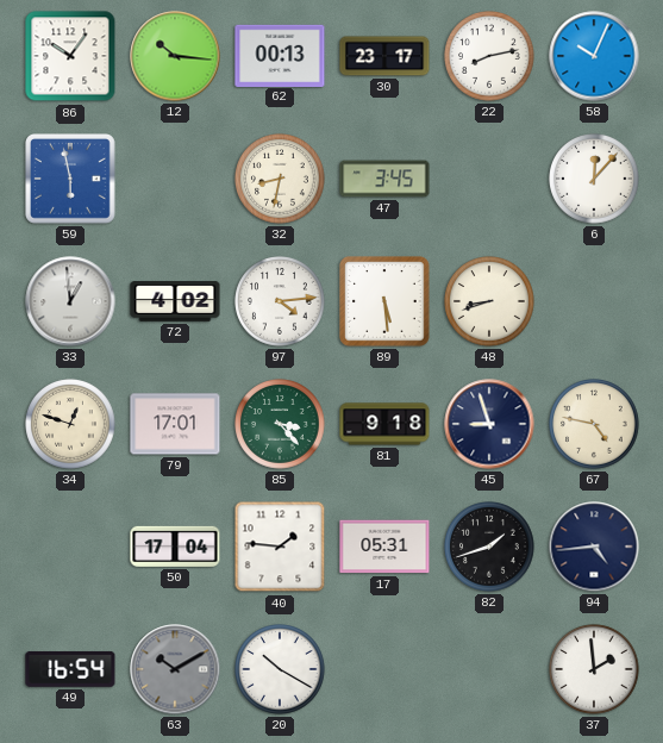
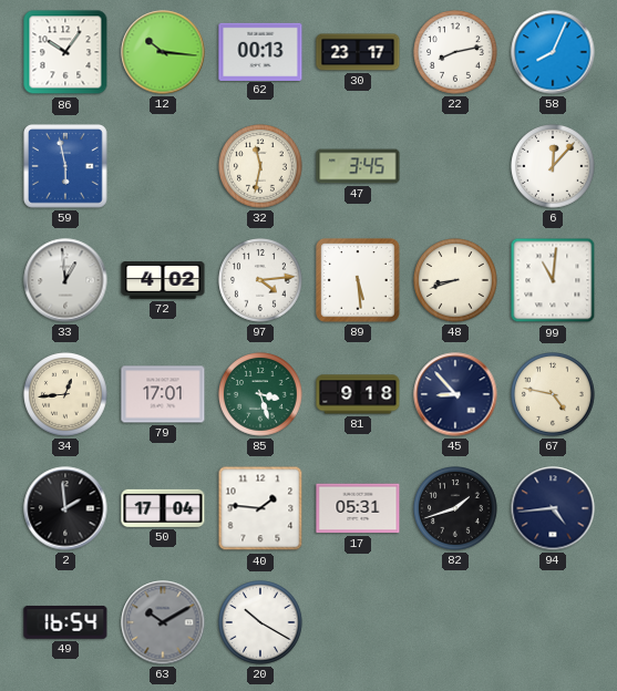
58: 10:04 -> 8:04
32: 8:32 -> 11:32
99: none -> 11:01
34: 12:48 -> 12:44
85: 3:23 -> 3:27
45: 8:57 -> 8:53
2: none -> 1:59
37: 1:59 -> none
